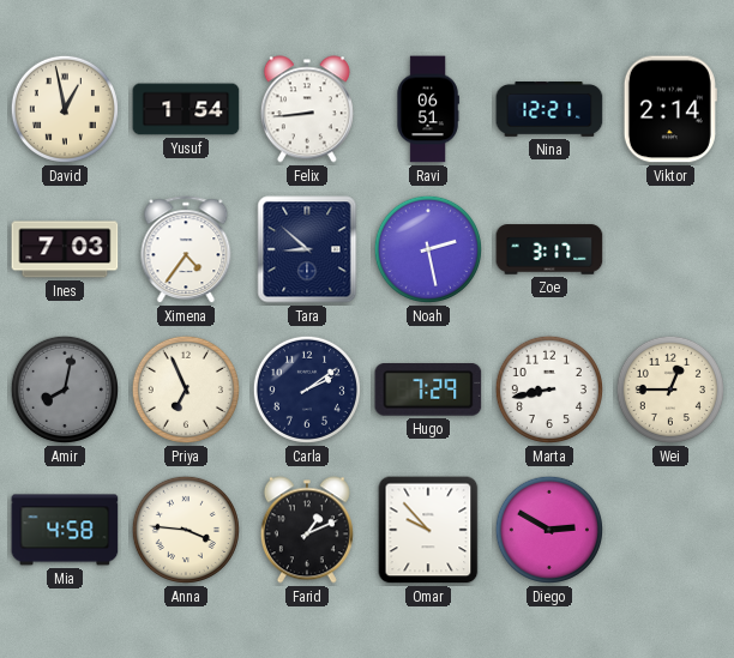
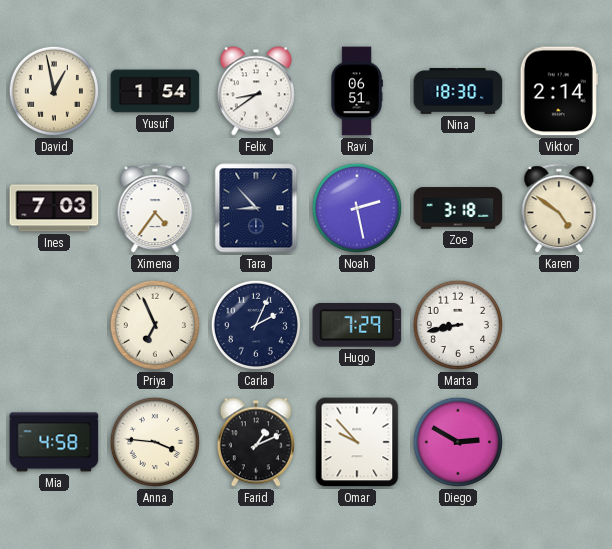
Felix: 8:44 -> 8:39
Nina: 12:21 -> 18:30
Tara: 8:52 -> 8:53
Zoe: 3:17 -> 3:18
Karen: none -> 4:51
Amir: 8:02 -> none
Carla: 2:09 -> 2:04
Wei: 12:45 -> none
